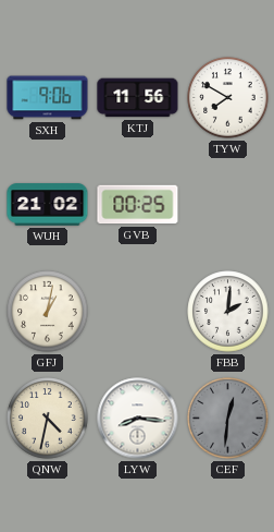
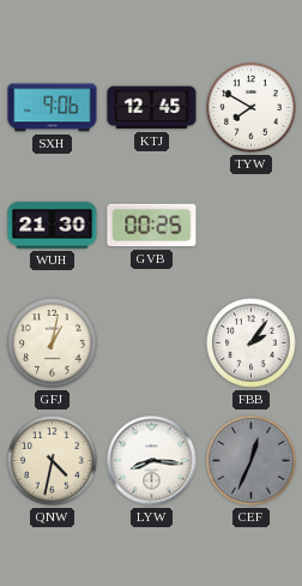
KTJ: 11:56 -> 12:45
WUH: 21:02 -> 21:30
FBB: 2:01 -> 2:06
CEF: 12:31 -> 12:34
